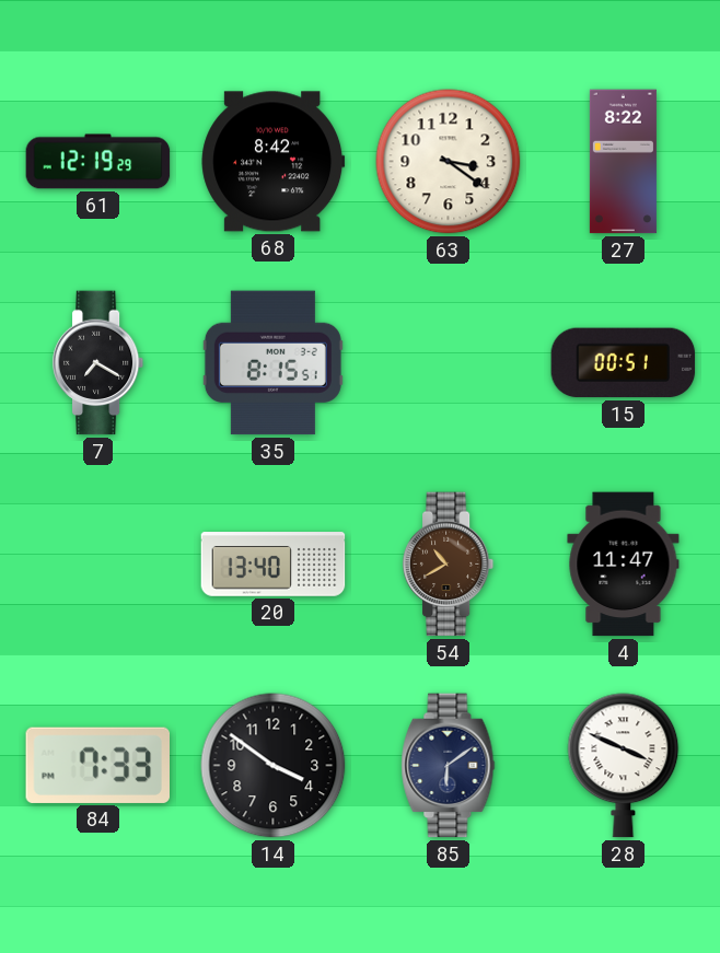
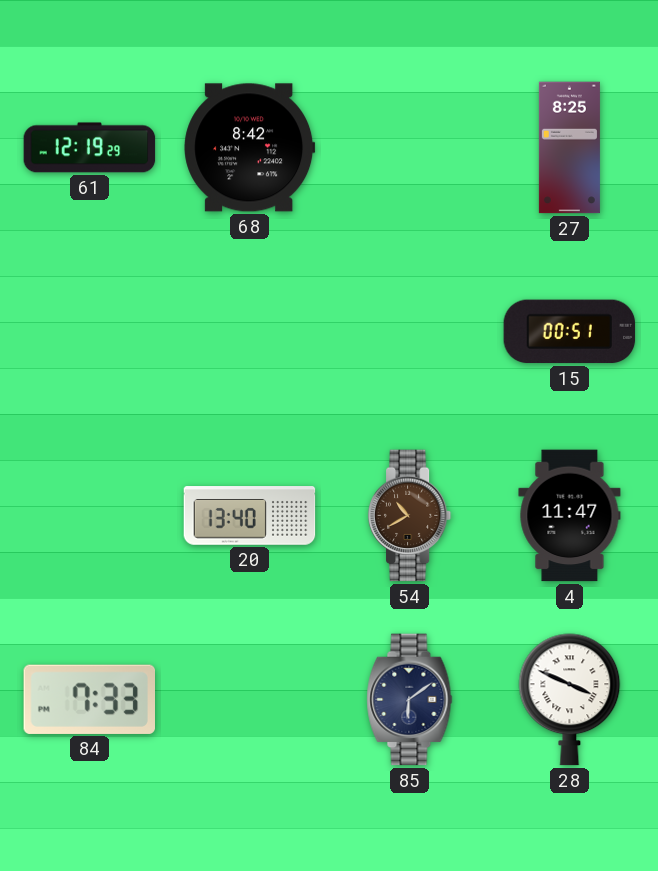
63: 3:21 -> none
27: 8:22 -> 8:25
7: 7:20 -> none
35: 8:15 -> none
14: 3:51 -> none
